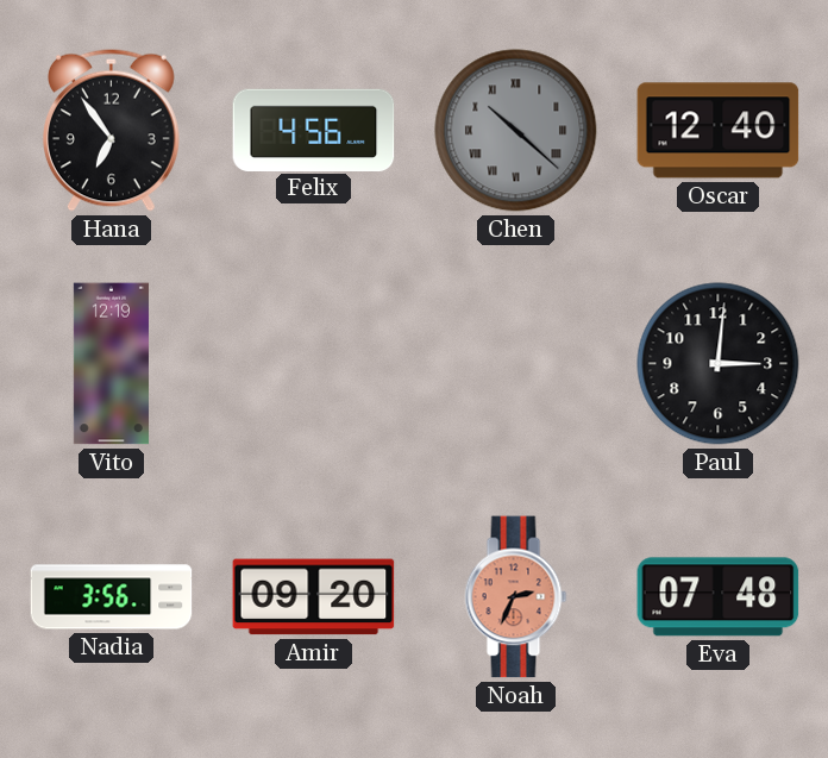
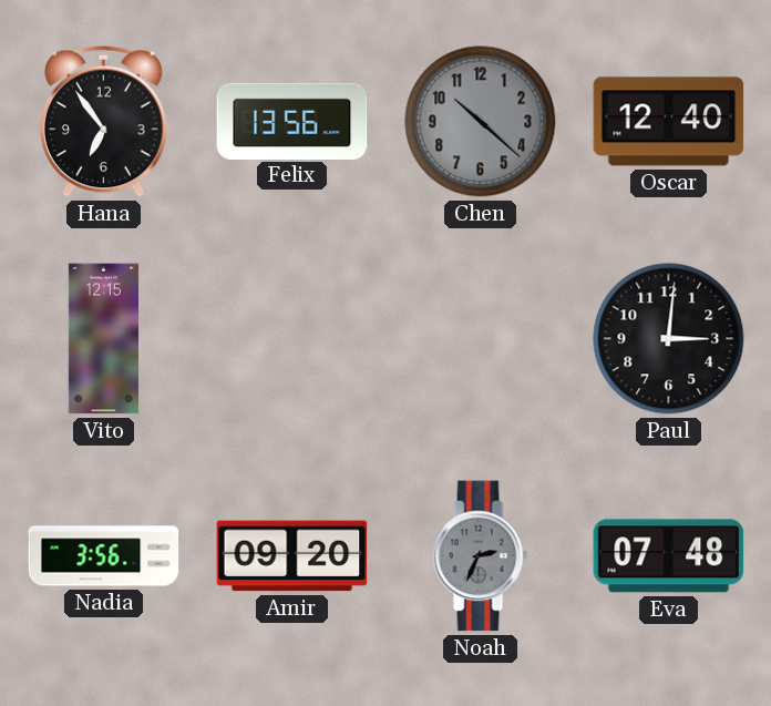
Felix: 4:56 -> 13:56
Chen numerals: Roman -> Arabic
Vito: 12:19 -> 12:15
Noah dial: salmon -> grey
